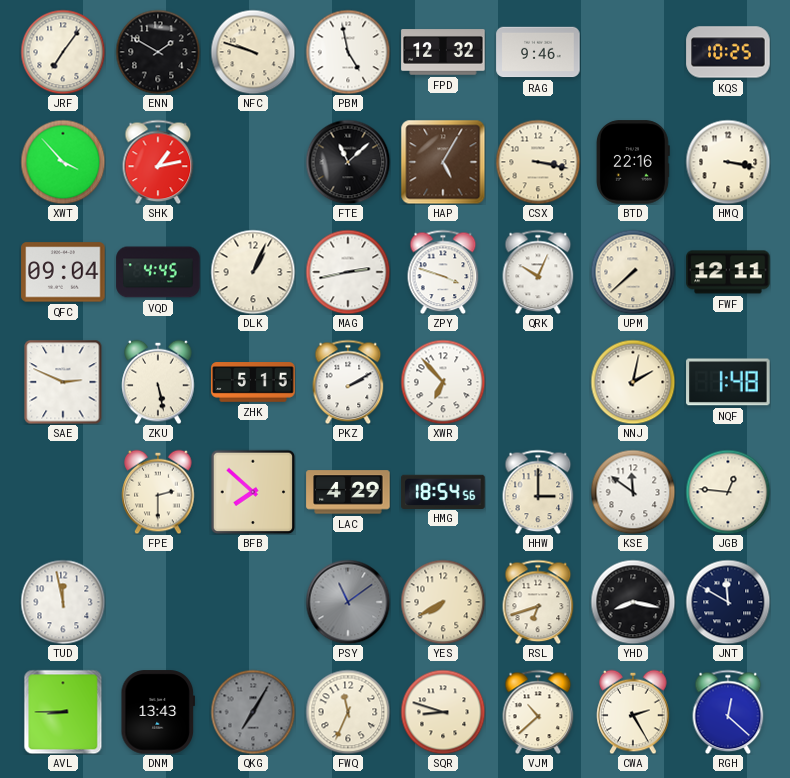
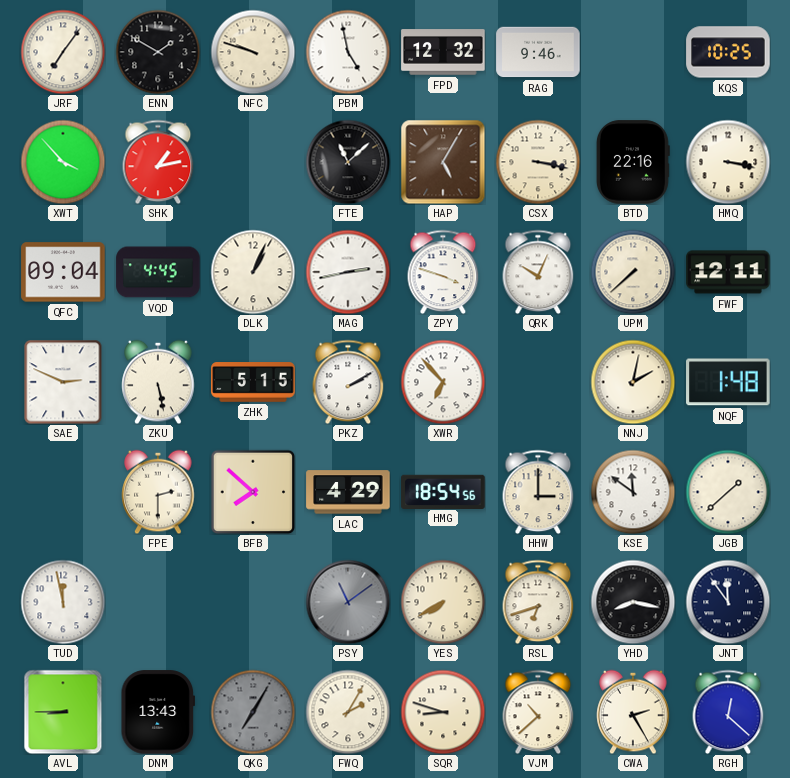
JGB: 12:46 -> 1:38
JNT: 11:50 -> 11:54
FWQ: 11:34 -> 2:05
